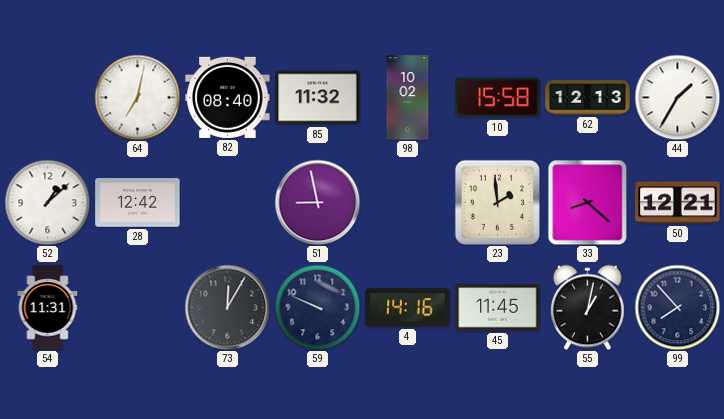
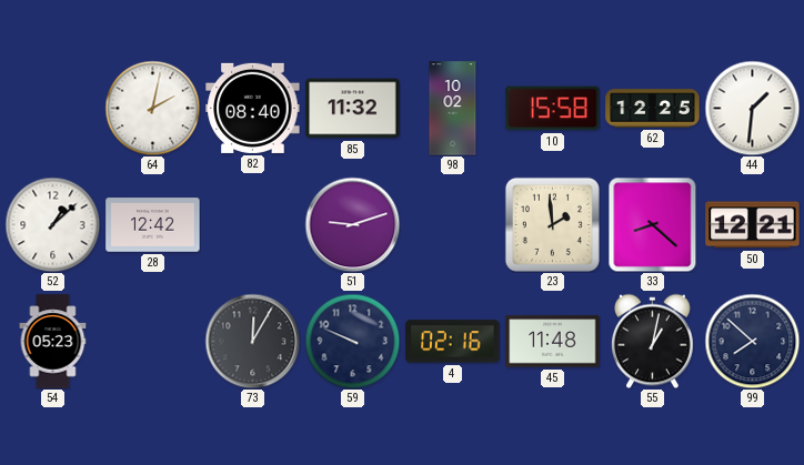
64: 7:02 -> 2:02
62: 12:13 -> 12:25
44: 1:35 -> 1:31
51: 8:58 -> 9:12
54: 11:31 -> 05:23
4: 14:16 -> 02:16
45: 11:45 -> 11:48
99: 7:53 -> 7:52
